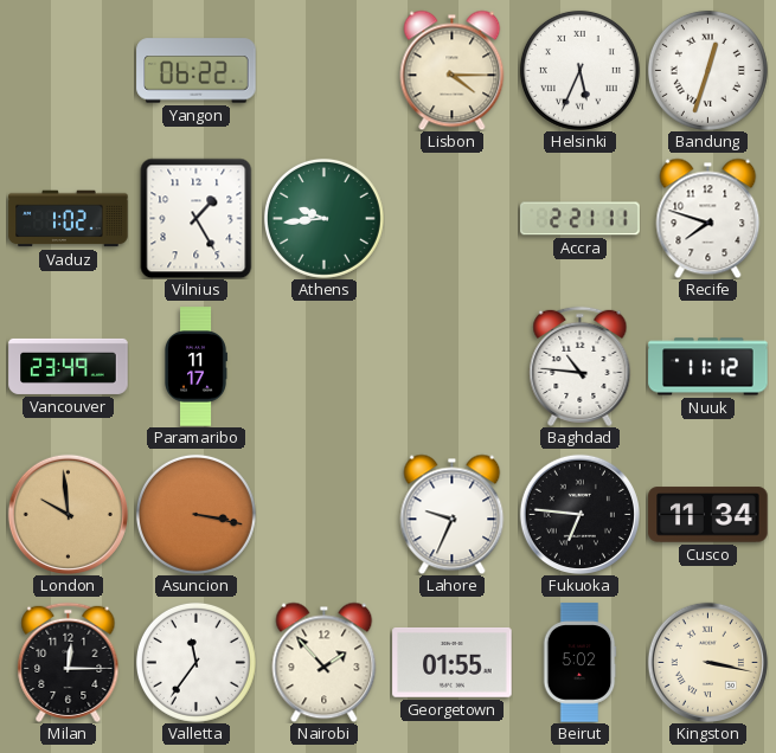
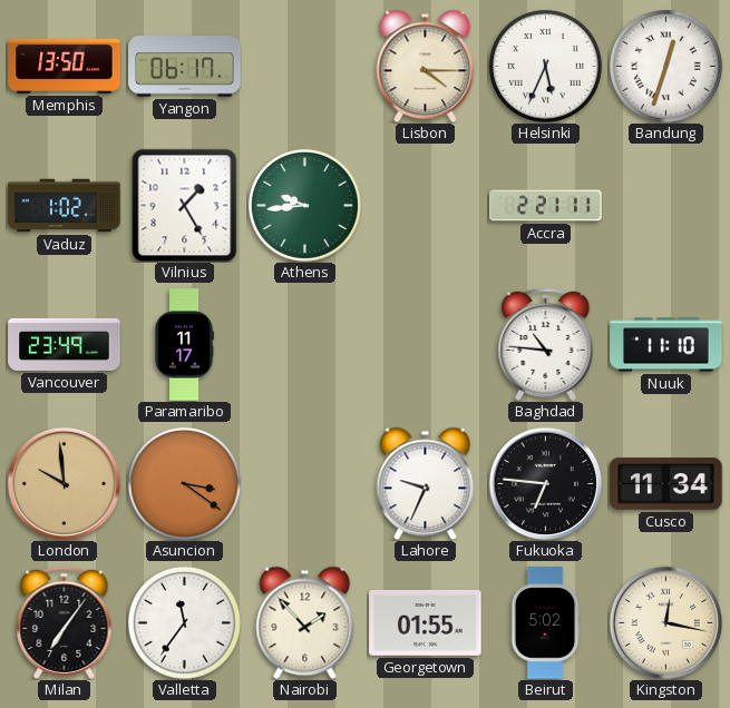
Memphis: none -> 13:50
Yangon: 06:22 -> 06:17
Recife: 7:48 -> none
Nuuk: 11:12 -> 11:10
Asuncion: 3:17 -> 3:21
Milan: 12:15 -> 7:06
Kingston: 3:17 -> 12:17
